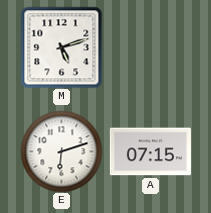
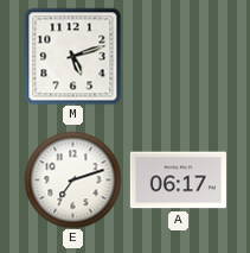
E: 6:12 -> 7:12
A: 07:15 -> 06:17
